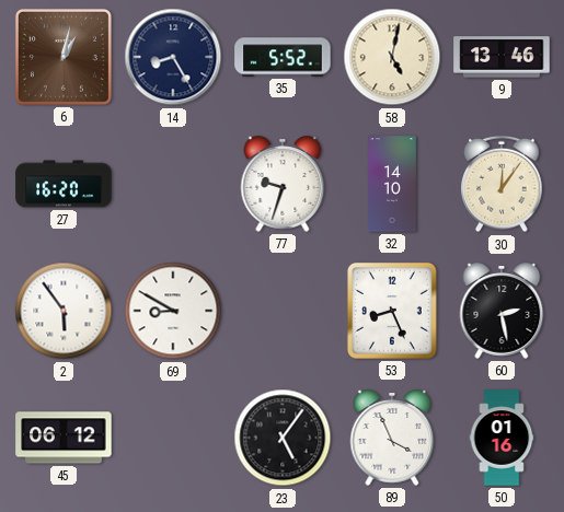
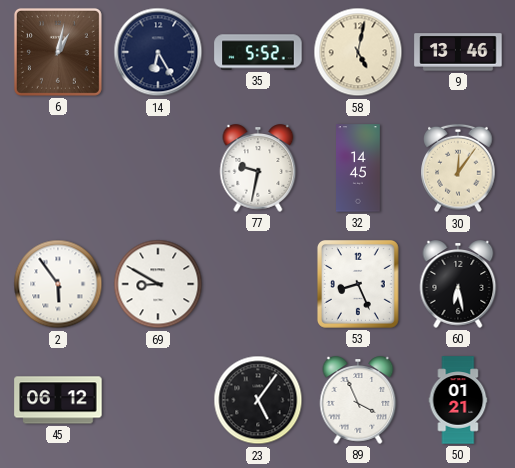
14: 8:25 -> 6:25
27: 16:20 -> none
77: 9:33 -> 9:32
32: 14:10 -> 14:45
60: 2:28 -> 6:28
50: 01:16 -> 01:21
